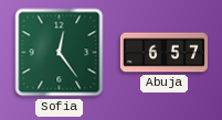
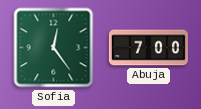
Abuja: 6:57 -> 7:00
